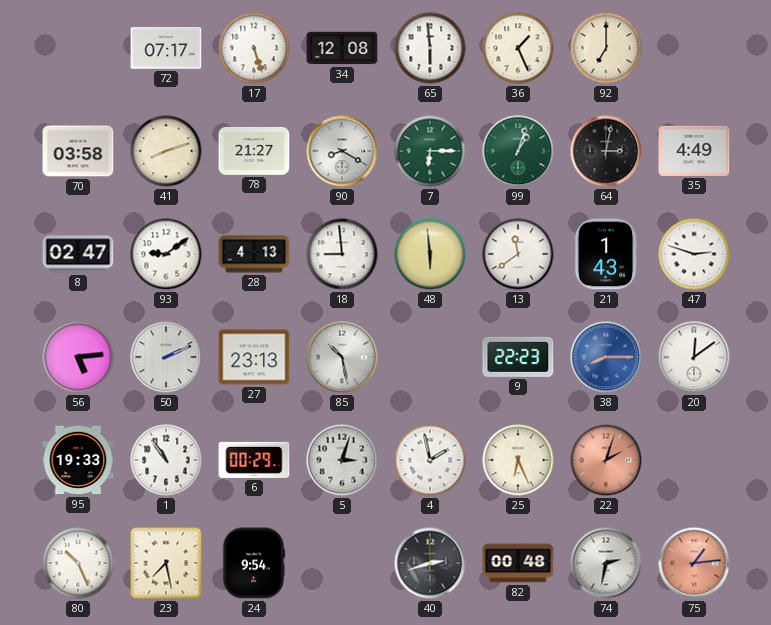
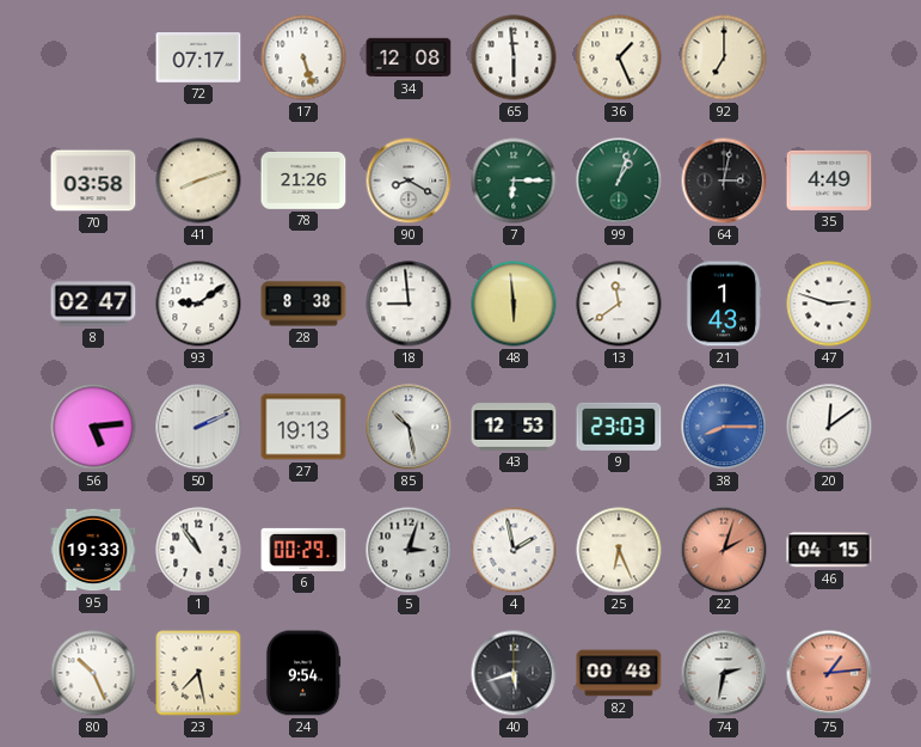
78: 21:27 -> 21:26
28: 4:13 -> 8:38
27: 23:13 -> 19:13
43: none -> 12:53
9: 22:23 -> 23:03
46: none -> 04:15
40: 2:42 -> 5:42
